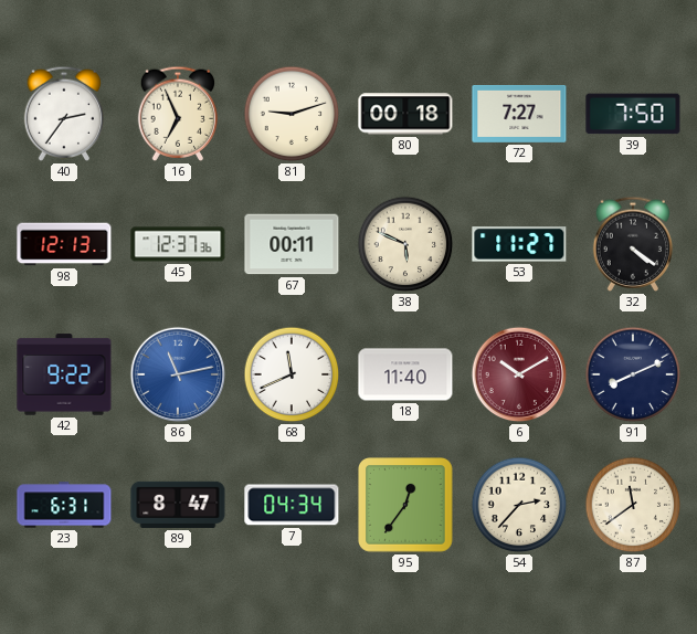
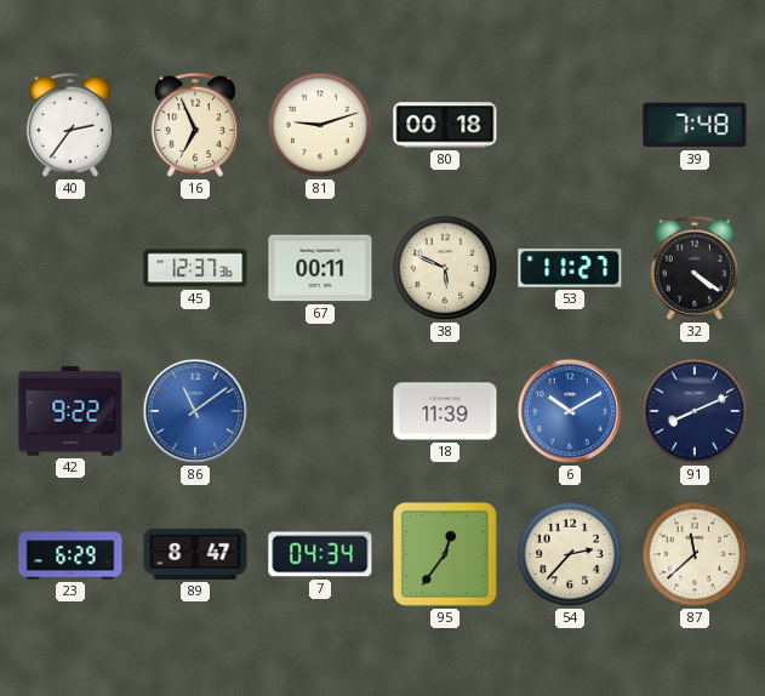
72: 7:27 -> none
39: 7:50 -> 7:48
98: 12:13 -> none
86: 11:13 -> 11:09
68: 11:41 -> none
18: 11:40 -> 11:39
6 dial: burgundy -> blue
23: 6:31 -> 6:29
87: 11:39 -> 11:38
